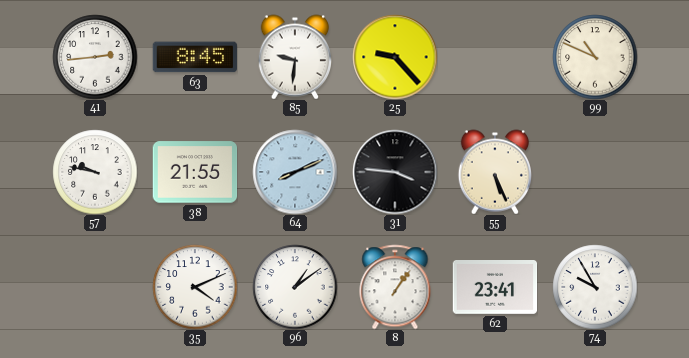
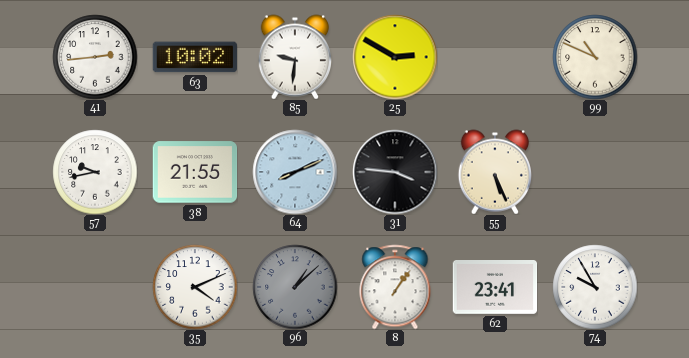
63: 8:45 -> 10:02
25: 9:23 -> 2:50
57: 9:47 -> 9:43
96: 1:09 -> 1:08
96 dial: white -> grey
